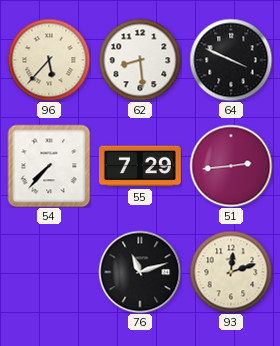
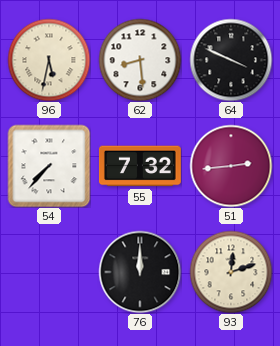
96: 5:37 -> 5:32
55: 7:29 -> 7:32
76: 11:12 -> 12:00
